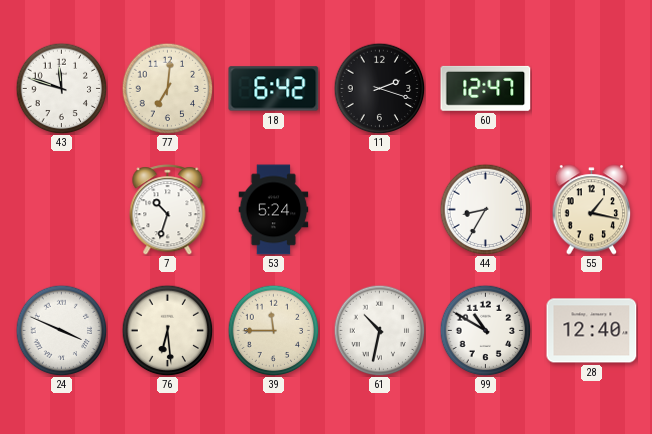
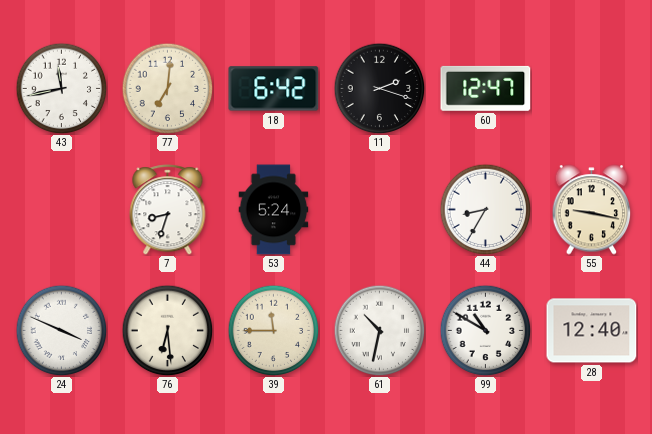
43: 11:48 -> 11:43
7: 10:33 -> 8:33
55: 1:17 -> 9:17
